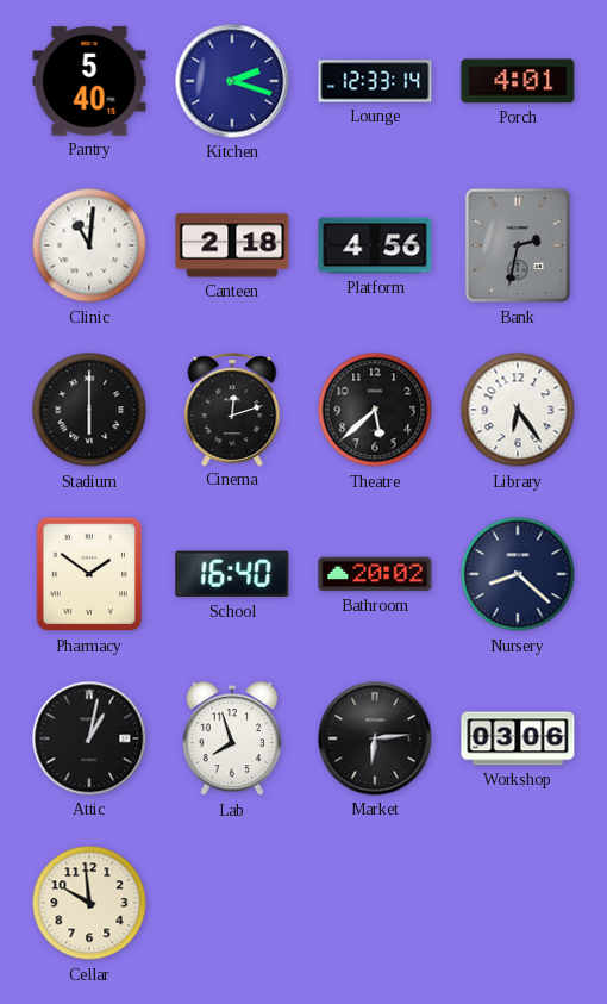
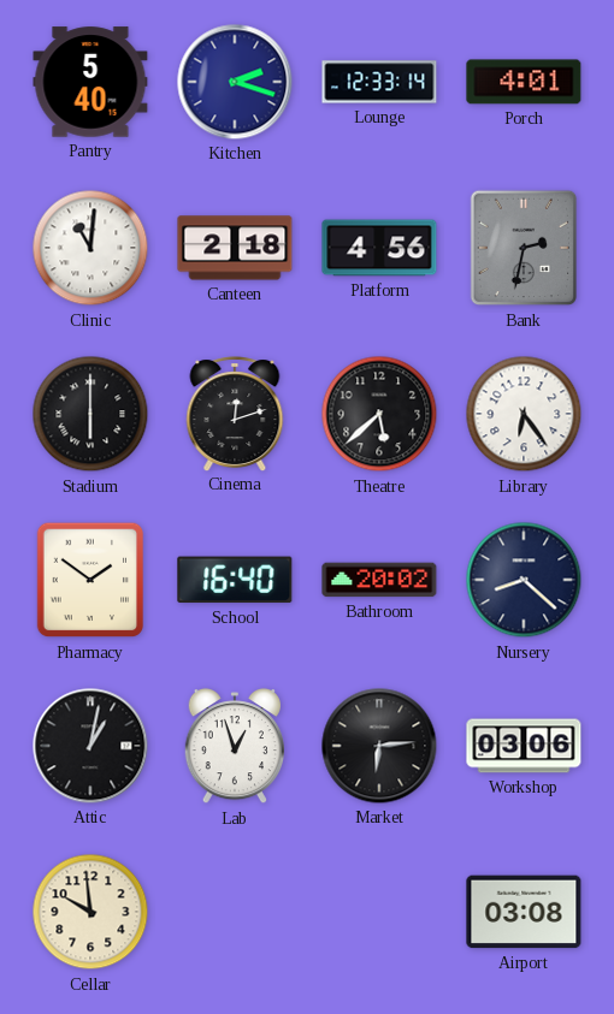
Lab: 7:57 -> 12:57
Airport: none -> 03:08
